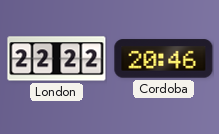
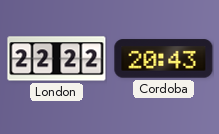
Cordoba: 20:46 -> 20:43
